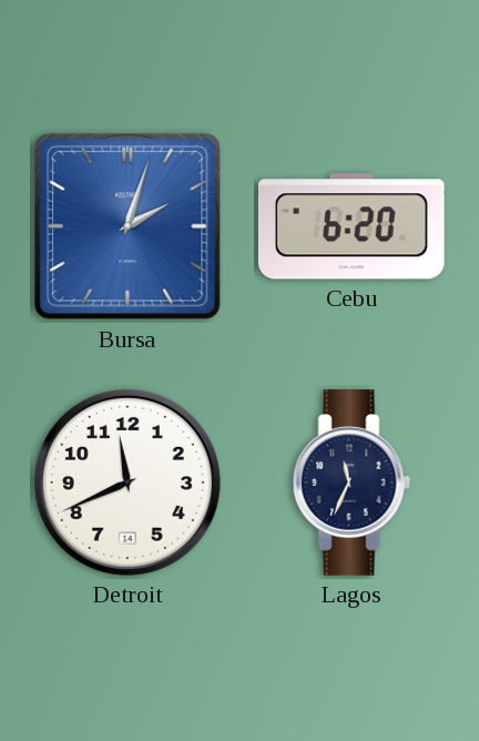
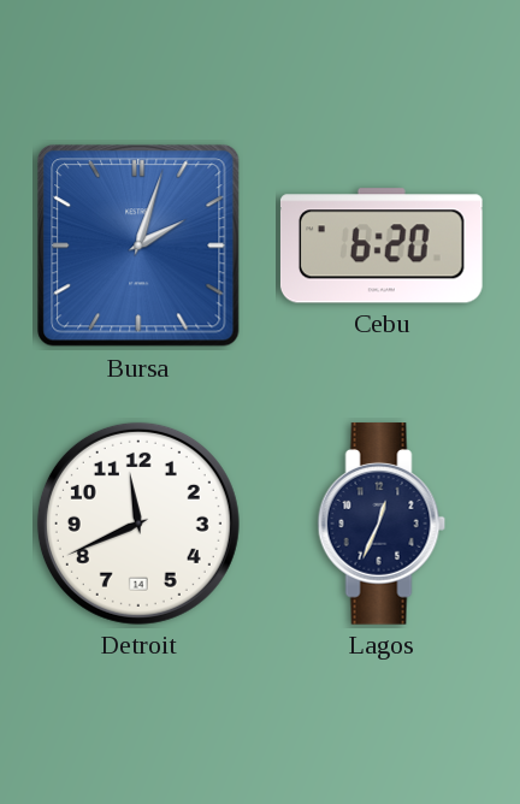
Lagos: 11:34 -> 12:34
